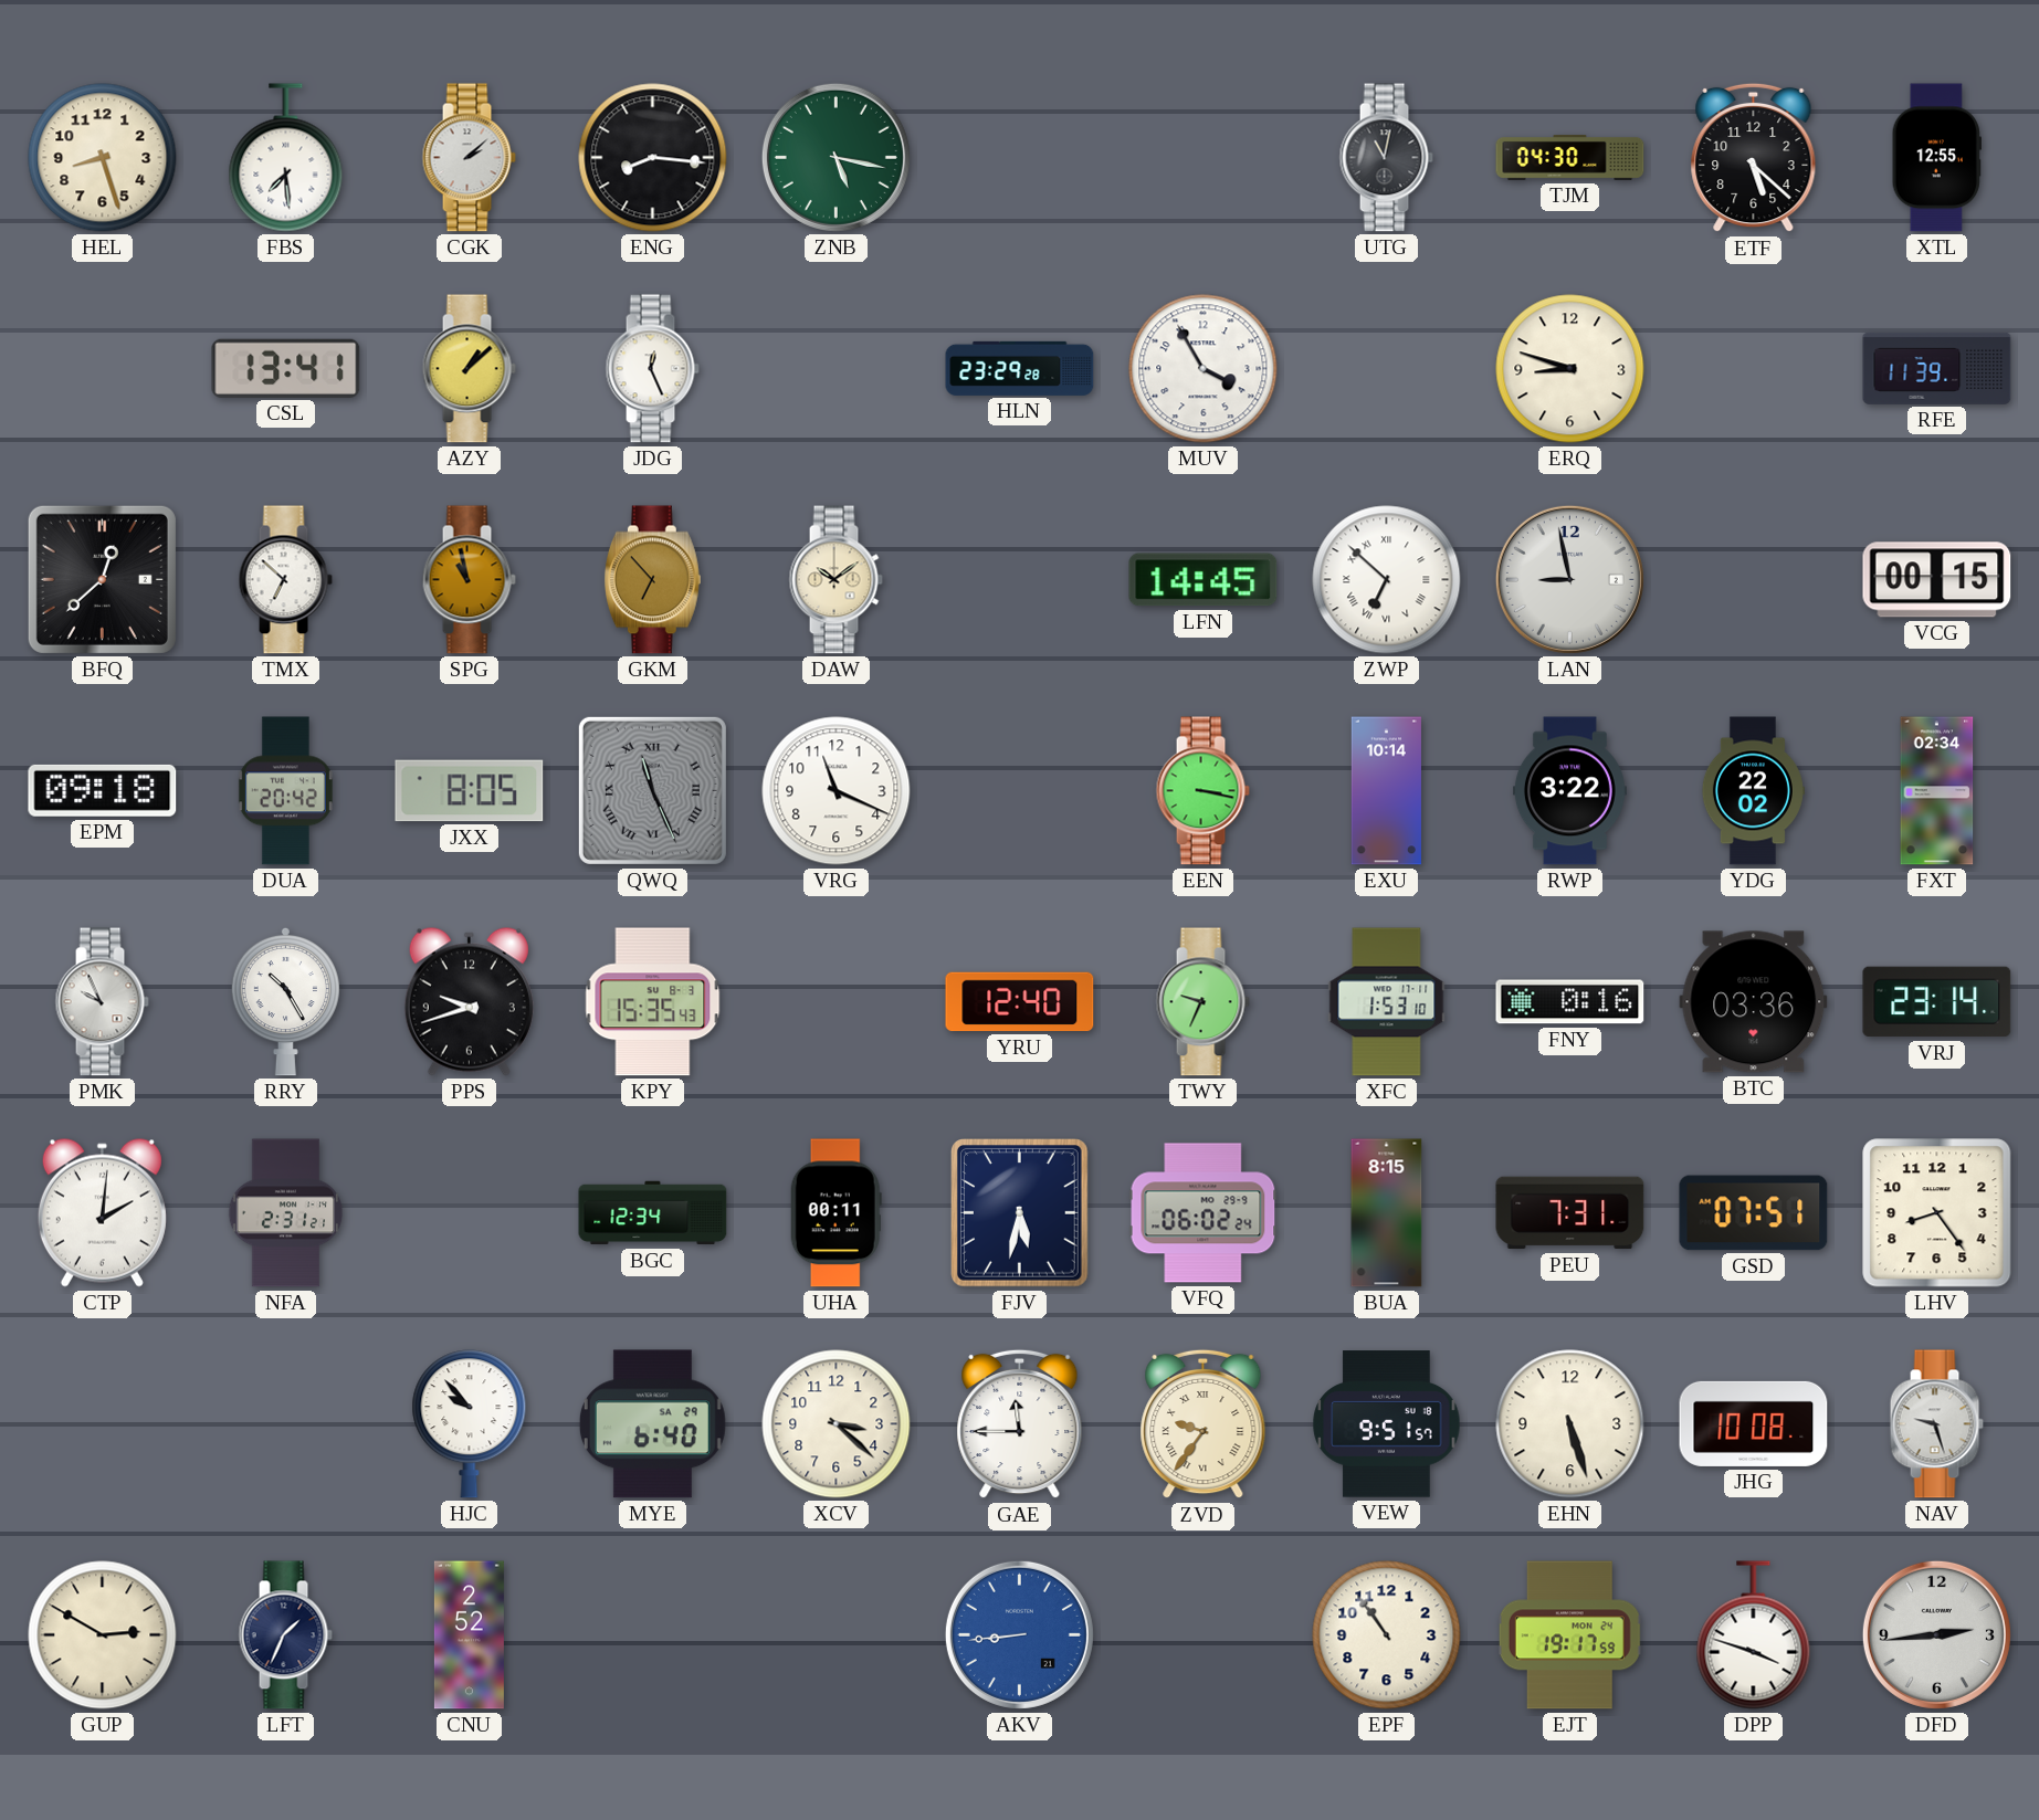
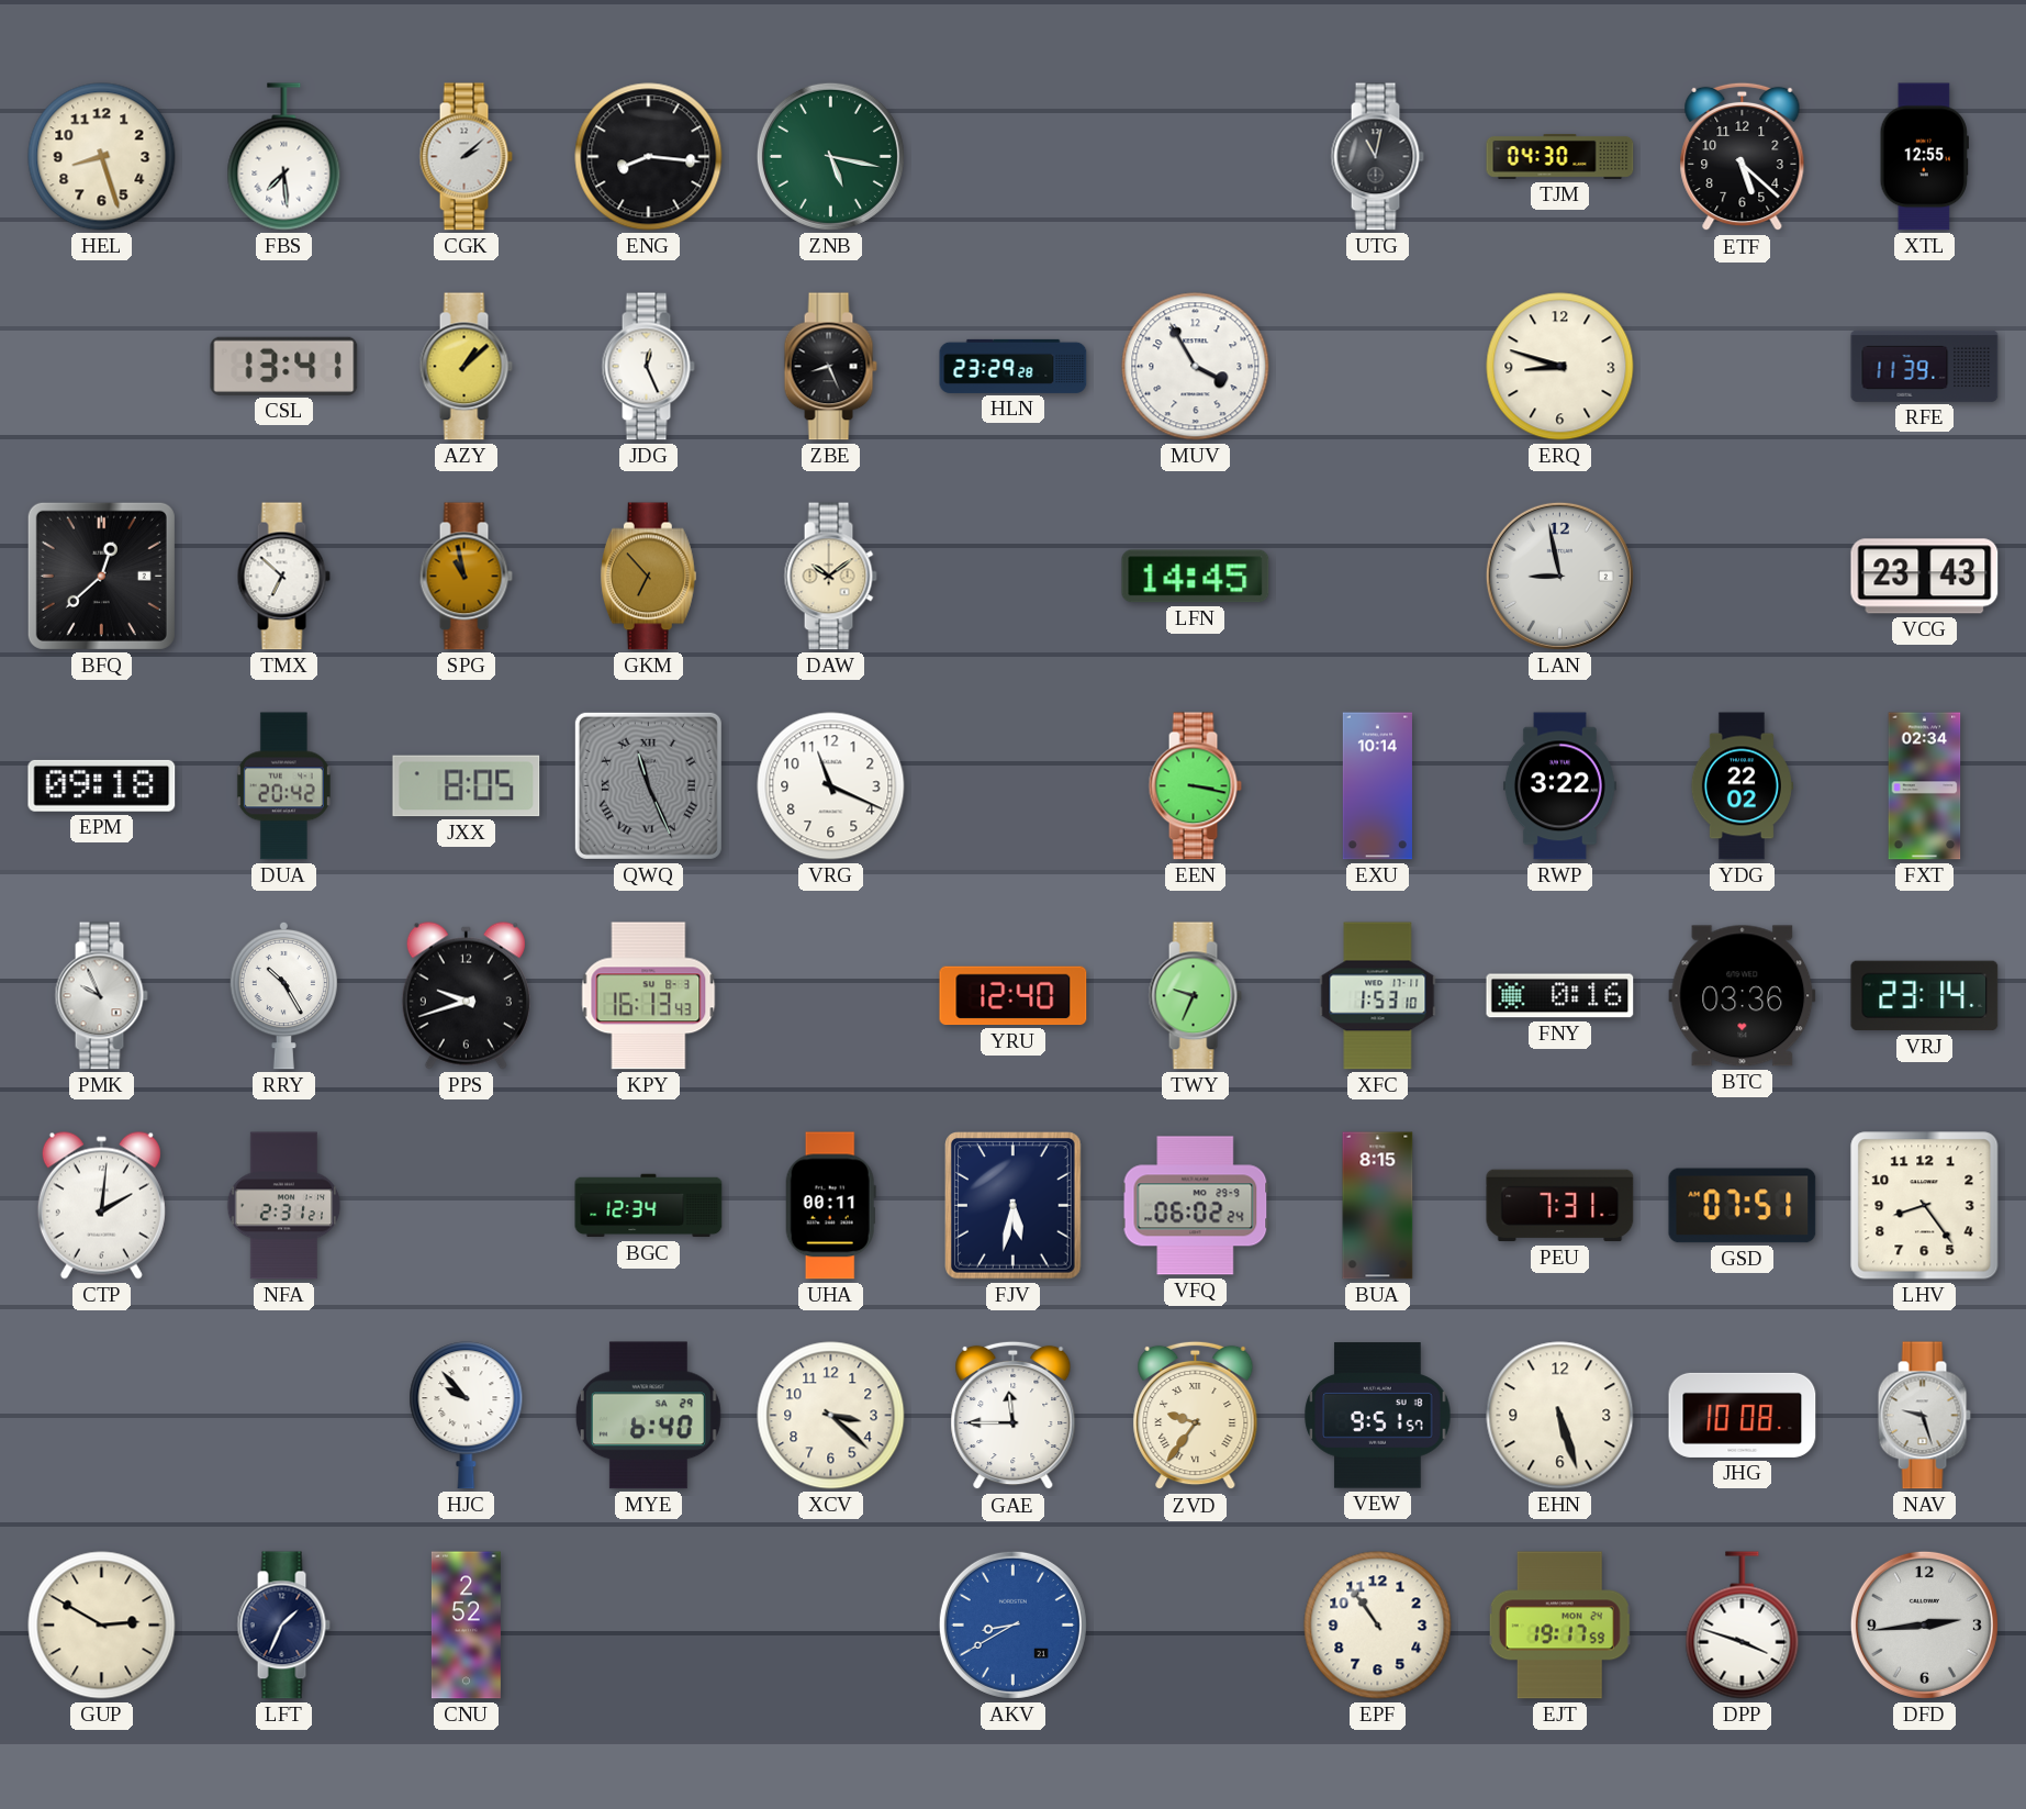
ZBE: none -> 8:26
ZWP: 6:52 -> none
VCG: 00:15 -> 23:43
KPY: 15:35 -> 16:13
AKV: 8:44 -> 8:40
